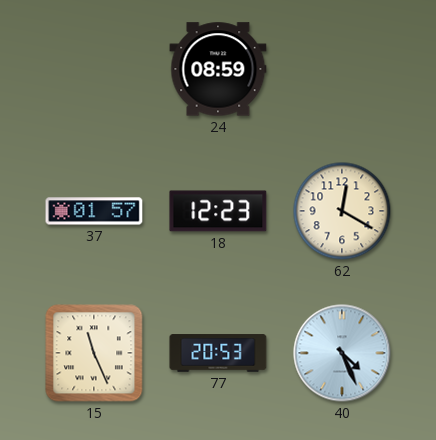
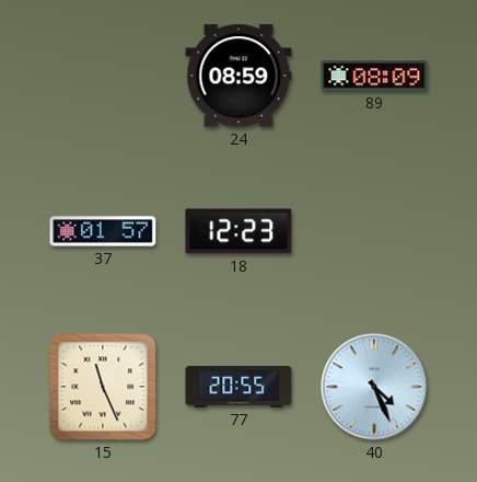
89: none -> 08:09
62: 12:20 -> none
77: 20:53 -> 20:55
